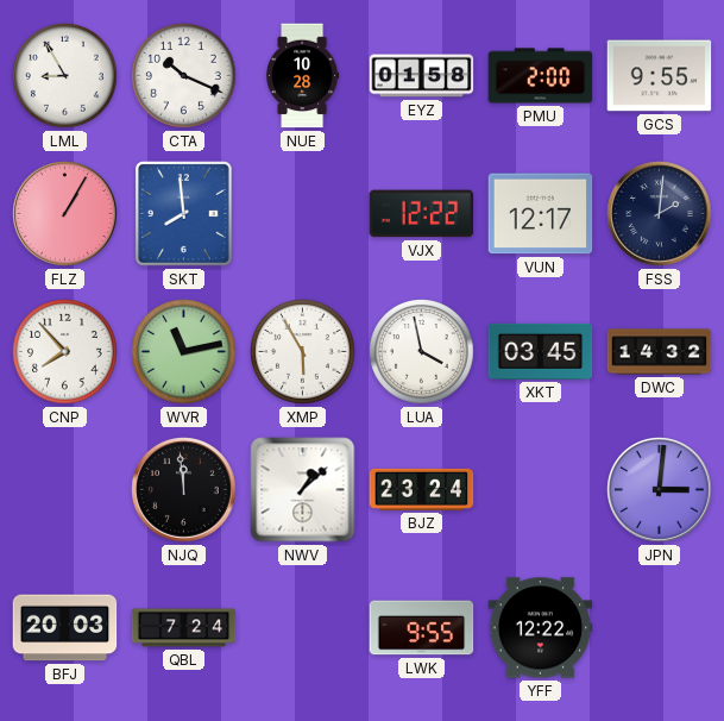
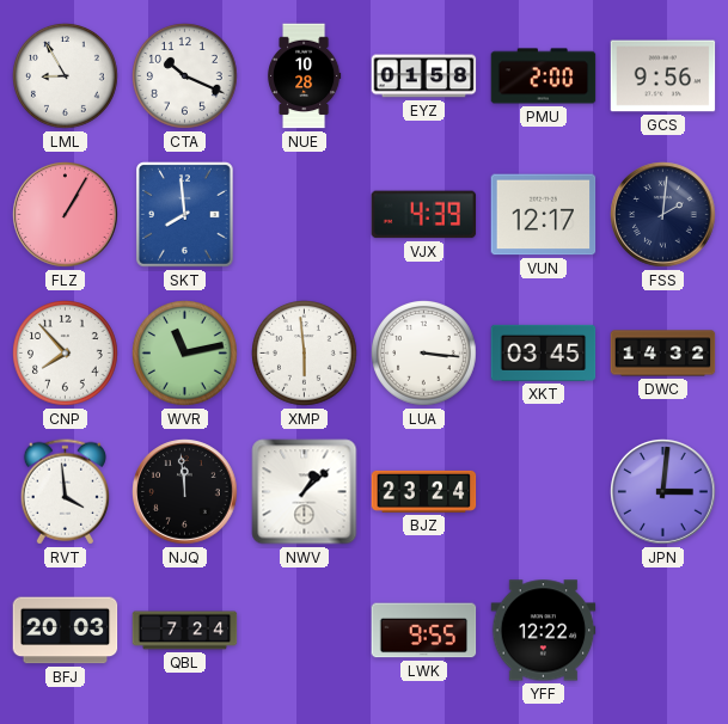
GCS: 9:55 -> 9:56
VJX: 12:22 -> 4:39
XMP: 5:55 -> 5:59
LUA: 3:58 -> 3:16
RVT: none -> 3:59
